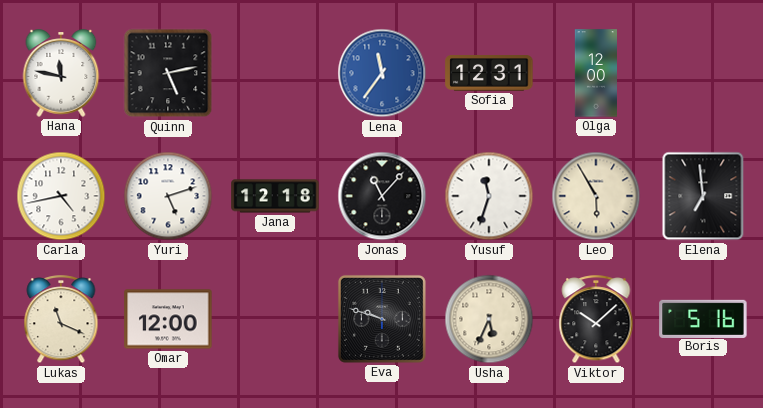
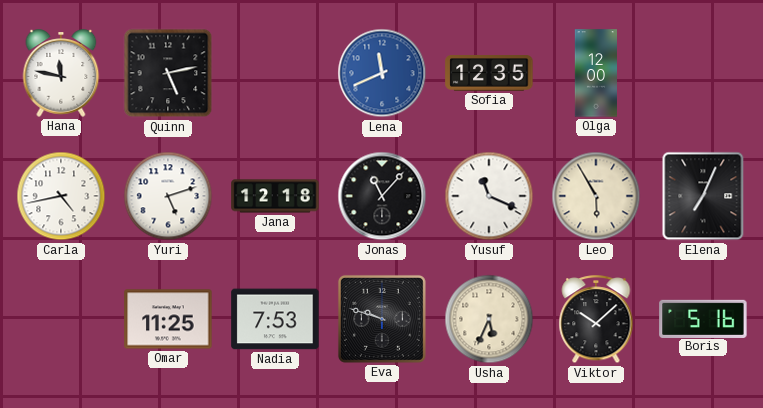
Lena: 11:36 -> 11:41
Sofia: 12:31 -> 12:35
Yusuf: 11:33 -> 11:19
Elena: 6:59 -> 7:04
Lukas: 11:19 -> none
Omar: 12:00 -> 11:25
Nadia: none -> 7:53
